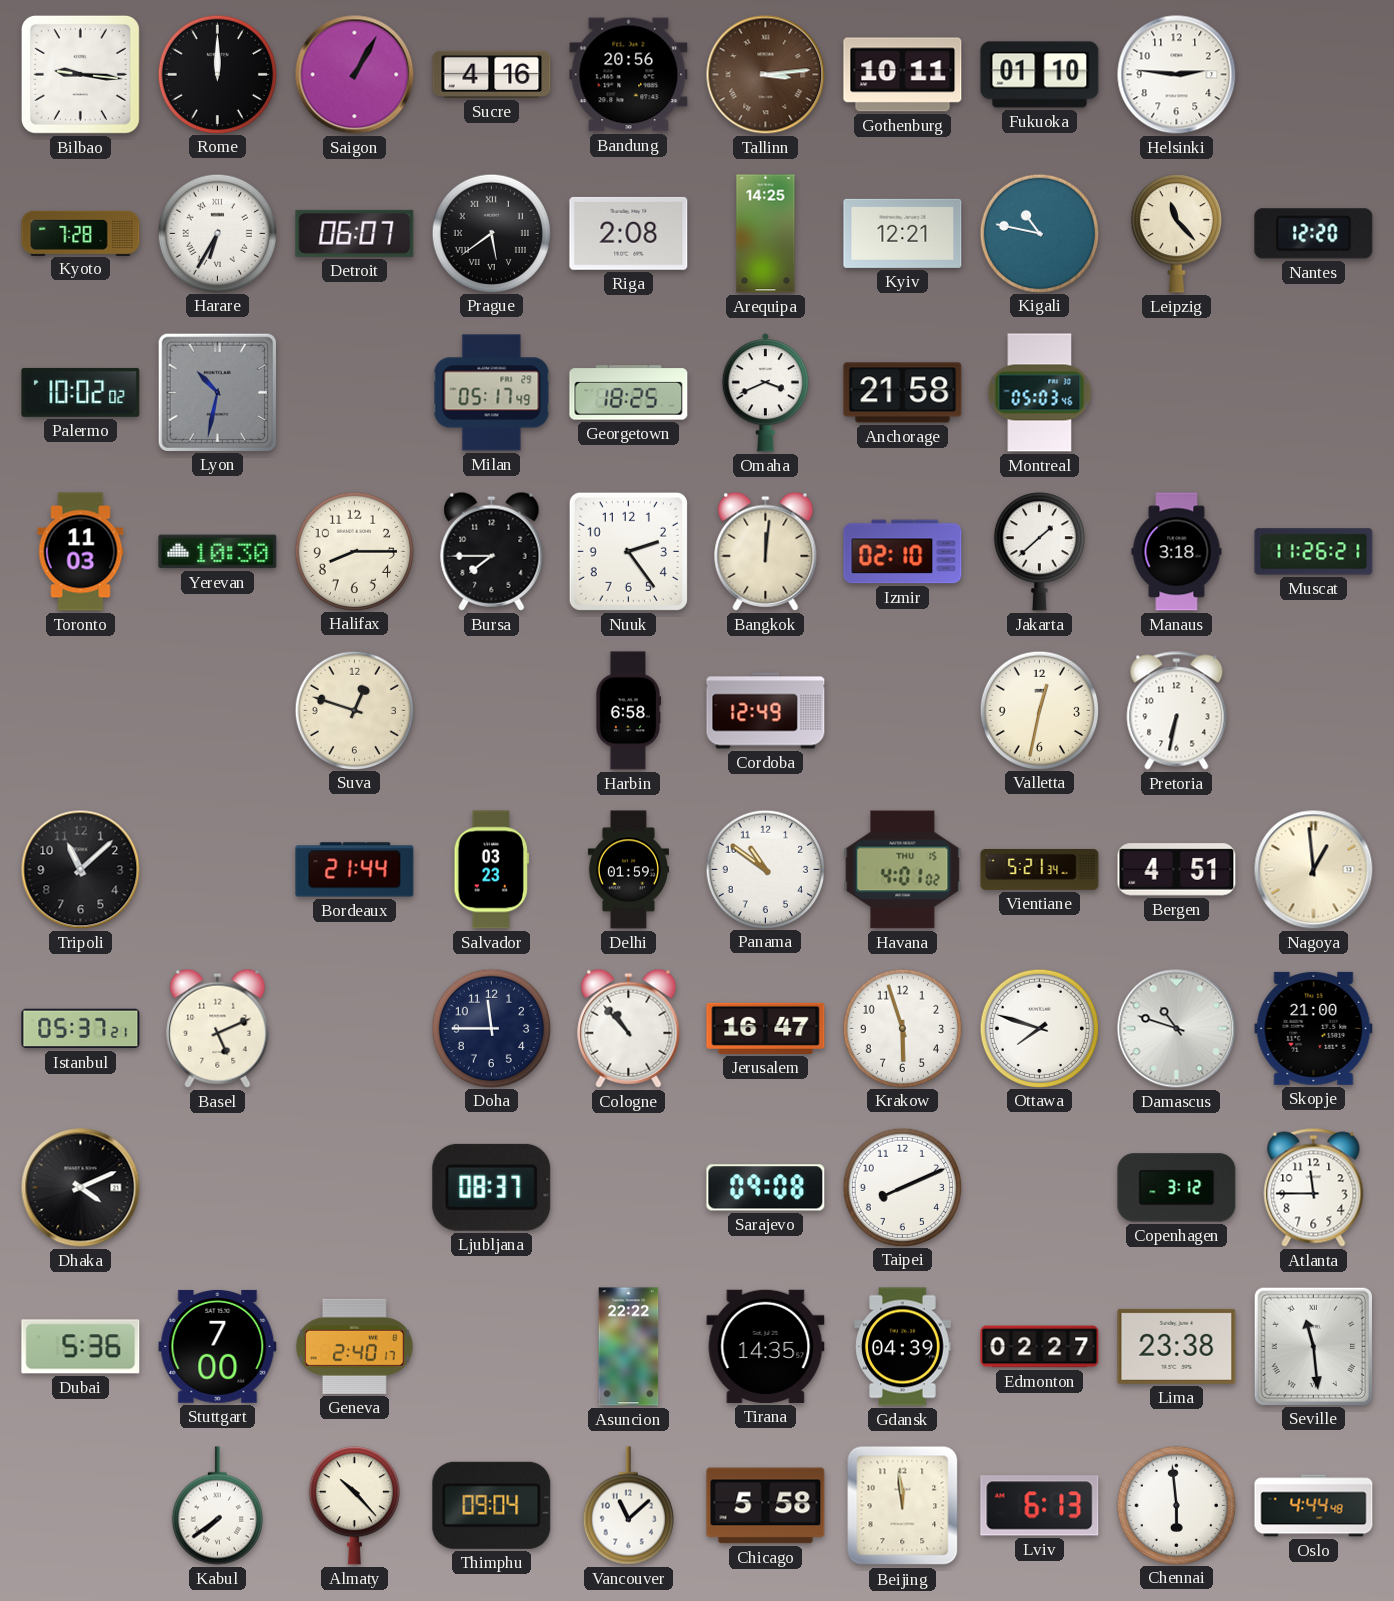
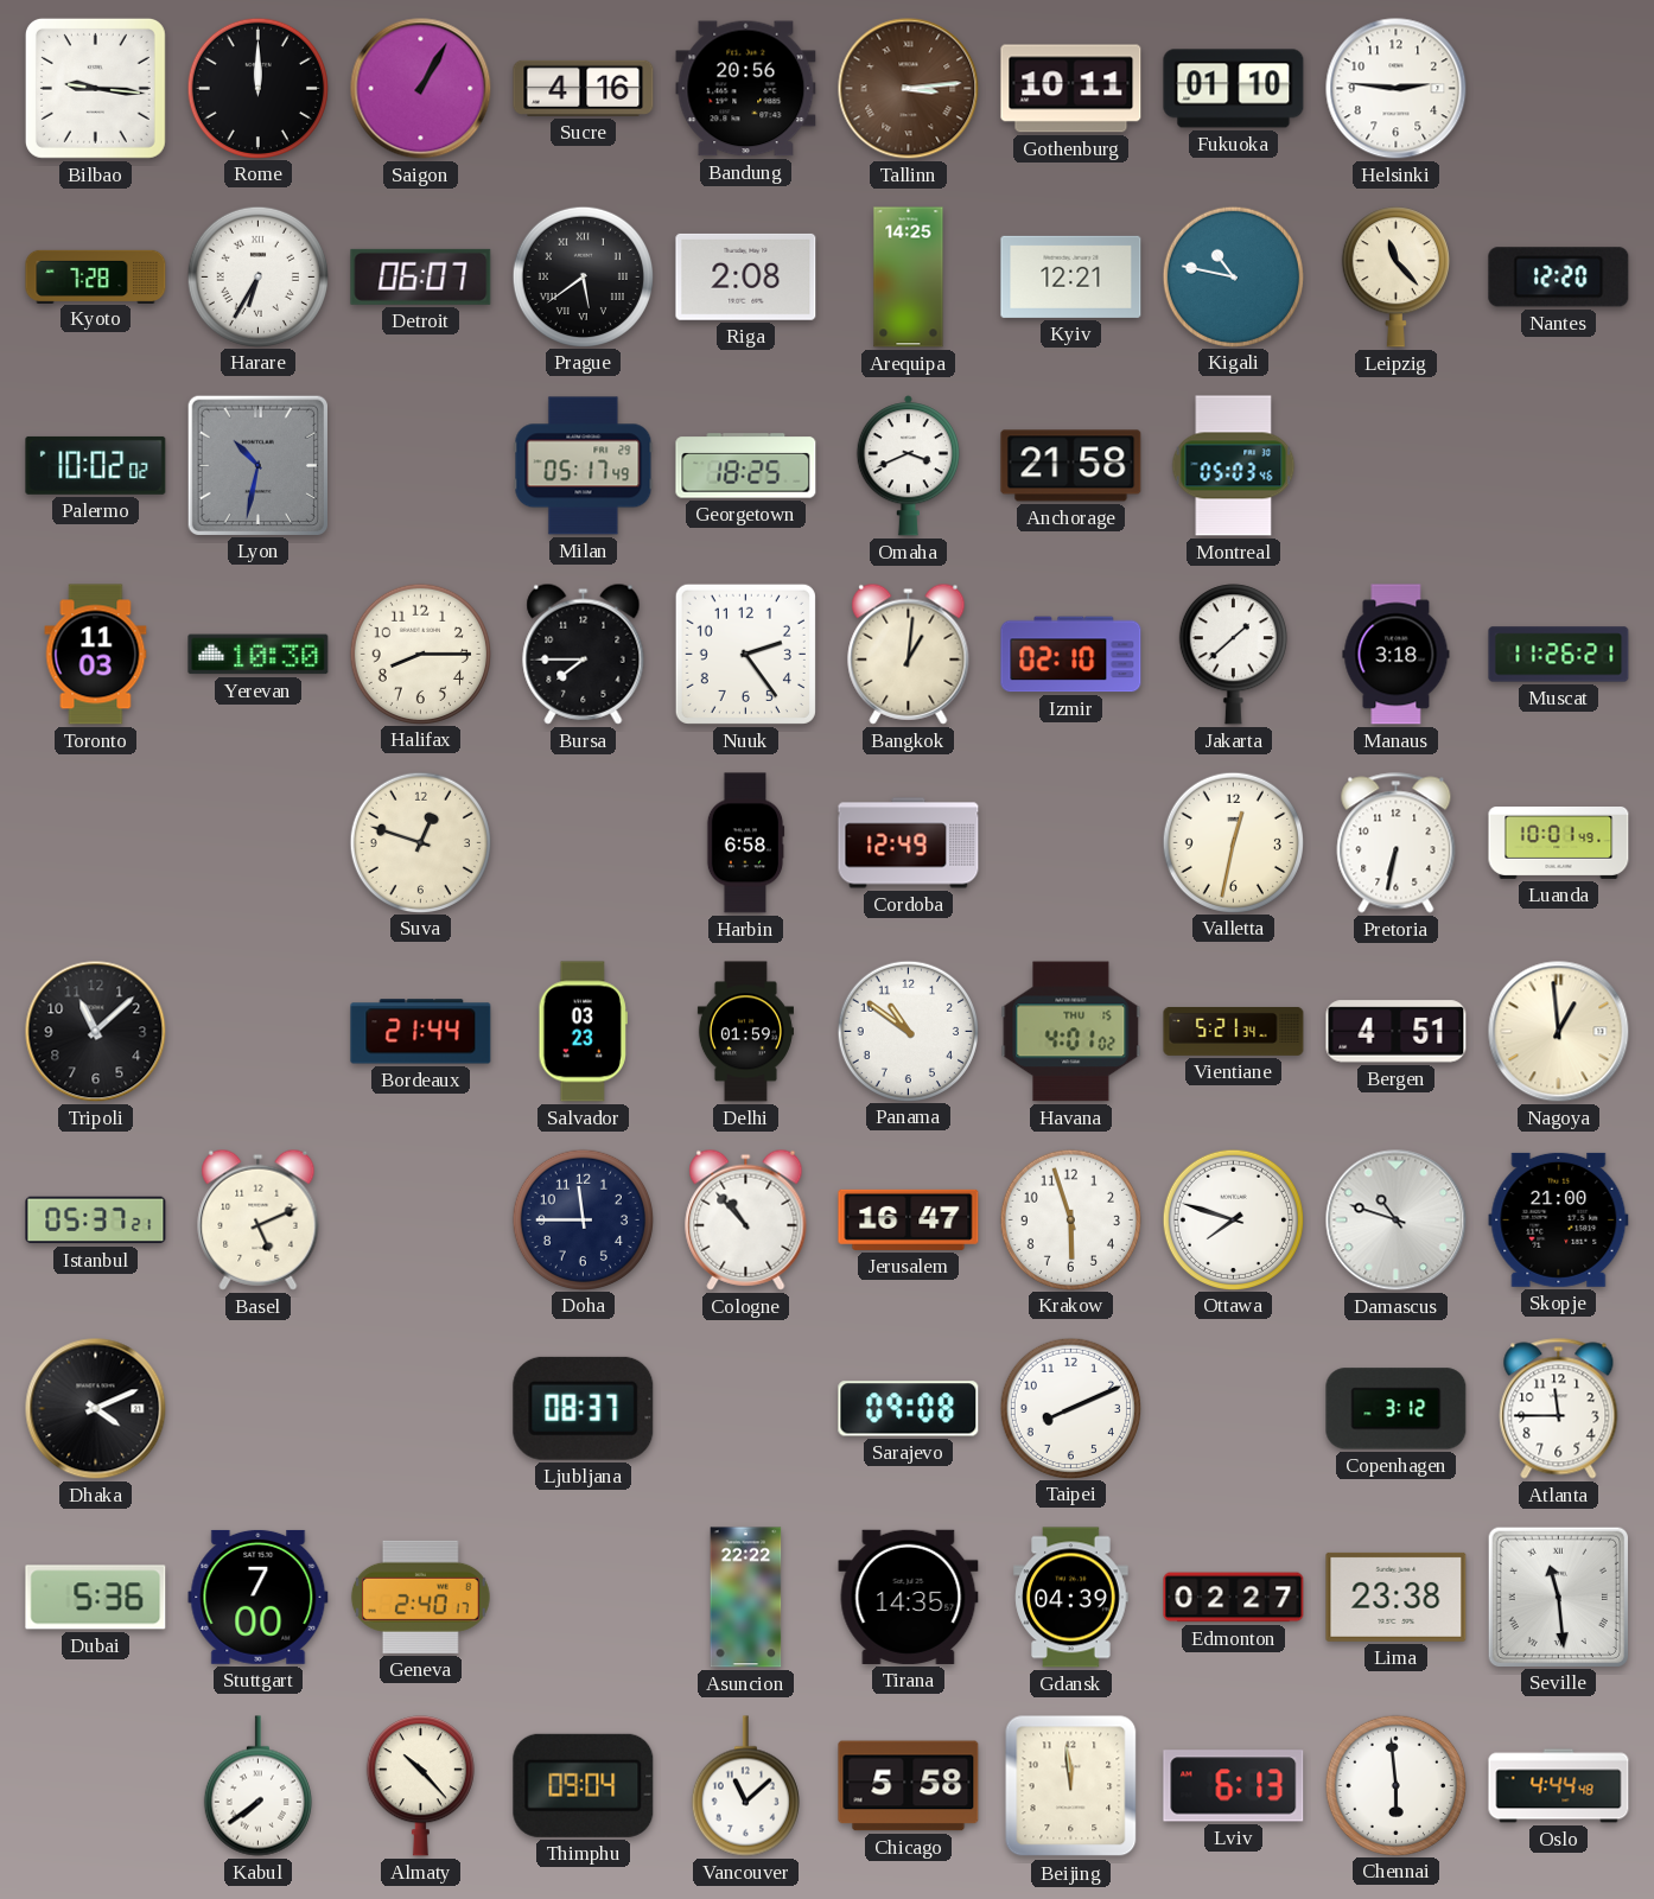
Bangkok: 12:01 -> 1:01
Luanda: none -> 10:01
